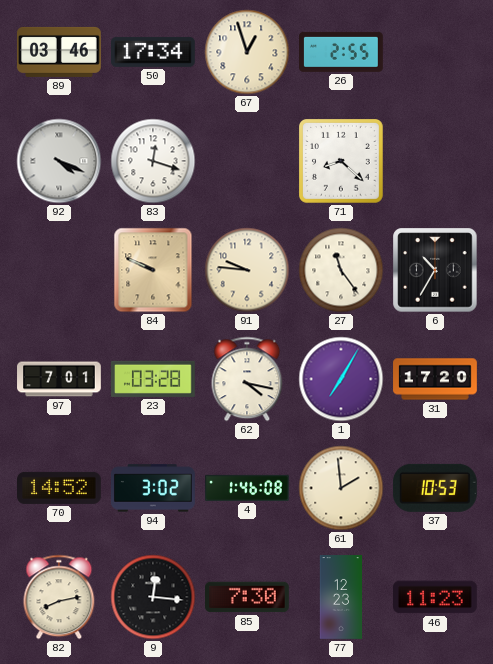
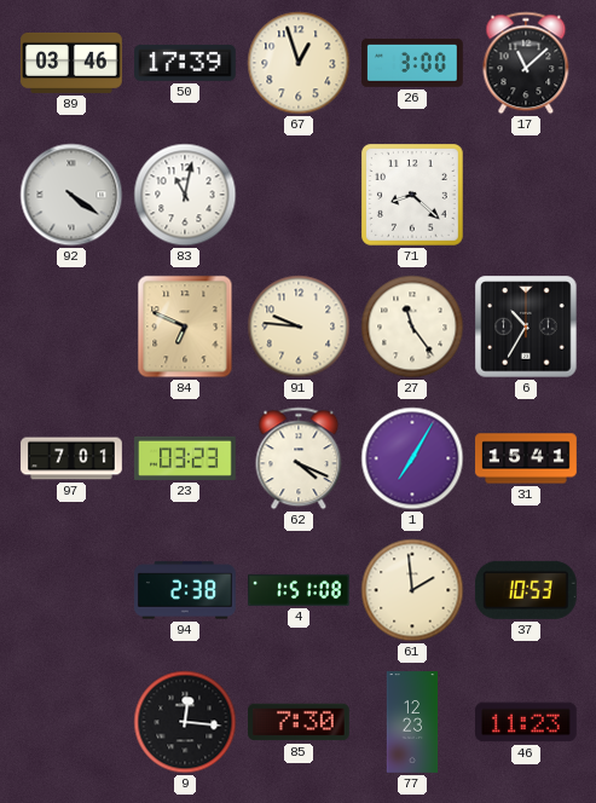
50: 17:34 -> 17:39
26: 2:55 -> 3:00
17: none -> 11:08
92: 4:19 -> 4:21
83: 12:18 -> 11:02
84: 9:49 -> 6:49
23: 03:28 -> 03:23
62: 4:17 -> 4:19
31: 17:20 -> 15:41
70: 14:52 -> none
94: 3:02 -> 2:38
4: 1:46 -> 1:51
82: 8:13 -> none
